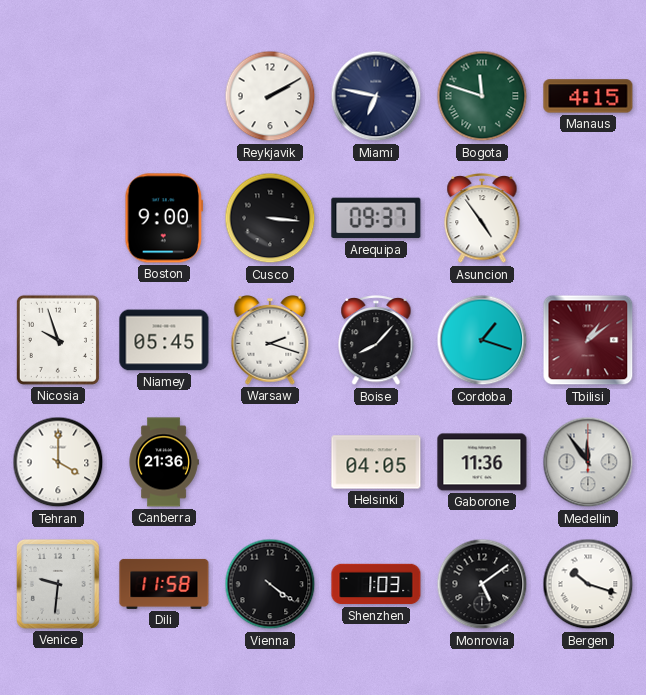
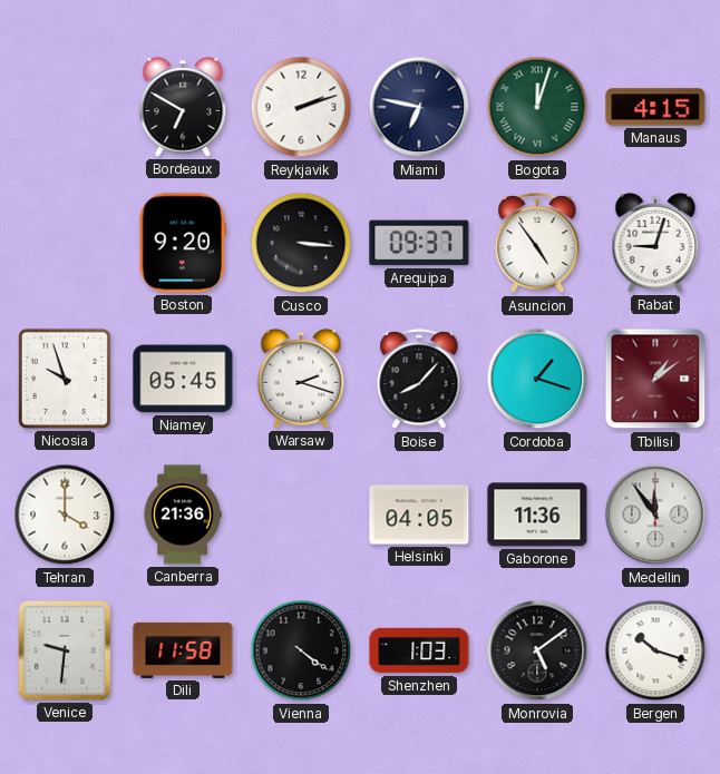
Bordeaux: none -> 6:50
Reykjavik: 2:10 -> 2:12
Bogota: 11:48 -> 12:03
Boston: 9:00 -> 9:20
Rabat: none -> 9:03
